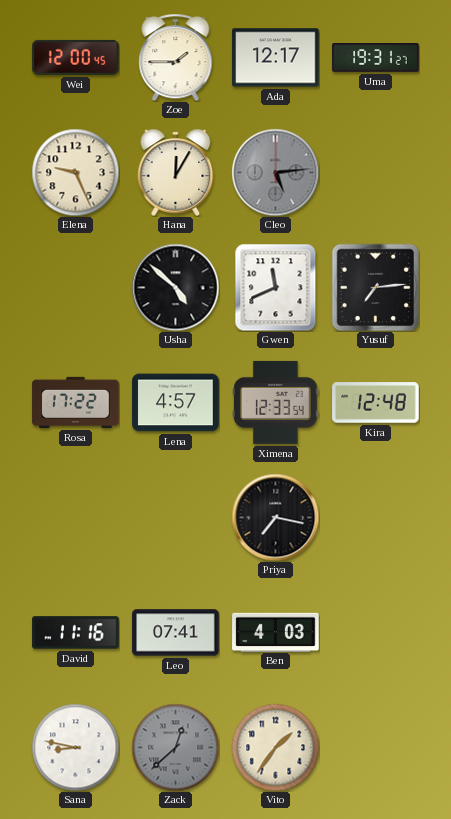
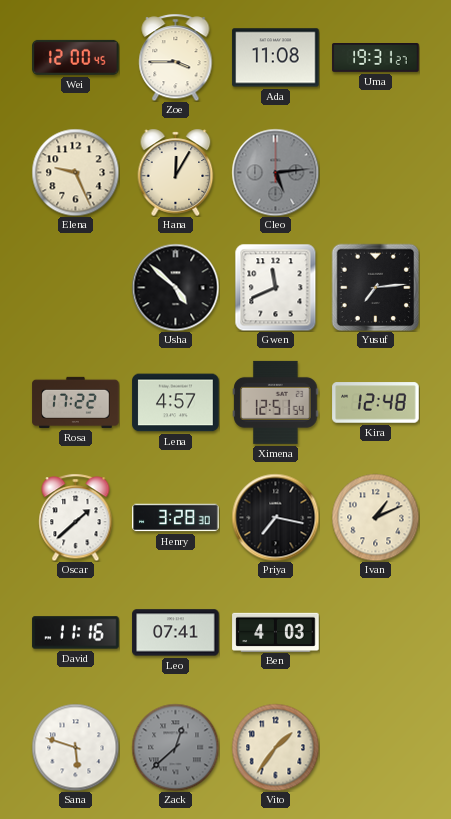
Zoe: 1:45 -> 3:45
Ada: 12:17 -> 11:08
Ximena: 12:33 -> 12:51
Oscar: none -> 1:38
Henry: none -> 3:28
Ivan: none -> 1:11
Sana: 8:47 -> 5:48
